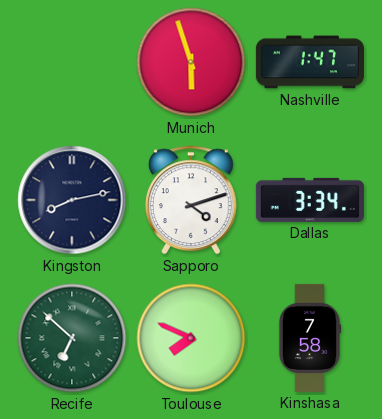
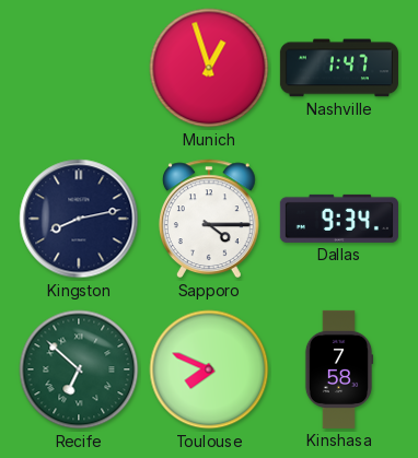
Munich: 5:57 -> 12:57
Sapporo: 4:12 -> 4:15
Dallas: 3:34 -> 9:34
